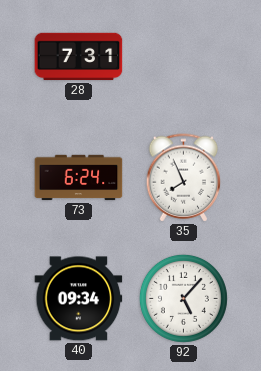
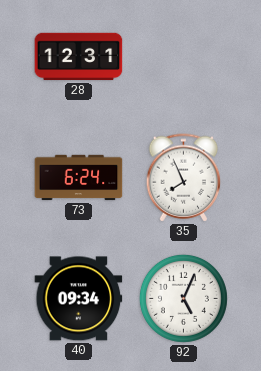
28: 7:31 -> 12:31
92: 5:07 -> 5:04
